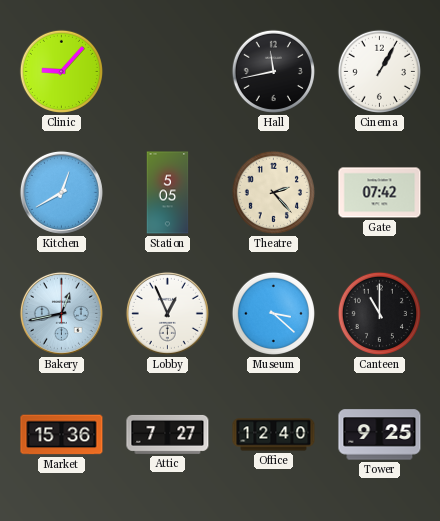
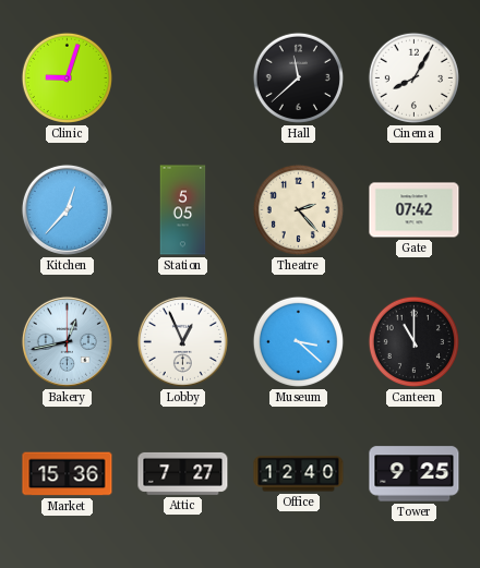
Clinic: 9:07 -> 9:03
Hall: 11:43 -> 11:38
Cinema: 1:05 -> 8:05
Kitchen: 12:40 -> 12:37
